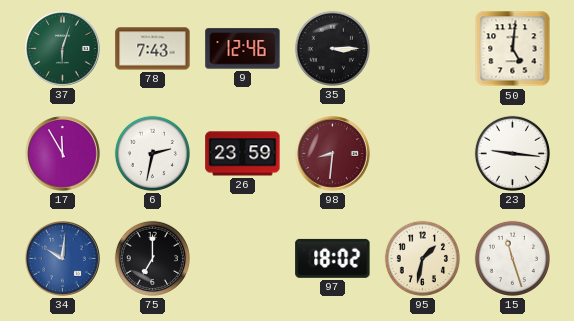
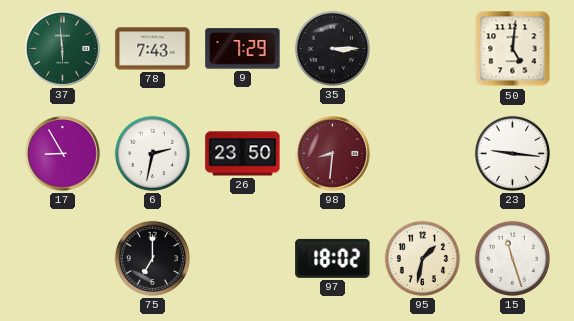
37: 6:03 -> 5:59
9: 12:46 -> 7:29
17: 11:55 -> 8:55
26: 23:59 -> 23:50
34: 10:01 -> none
